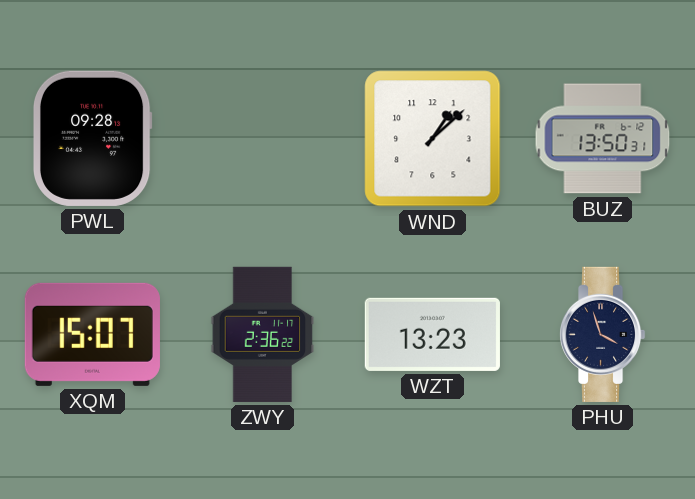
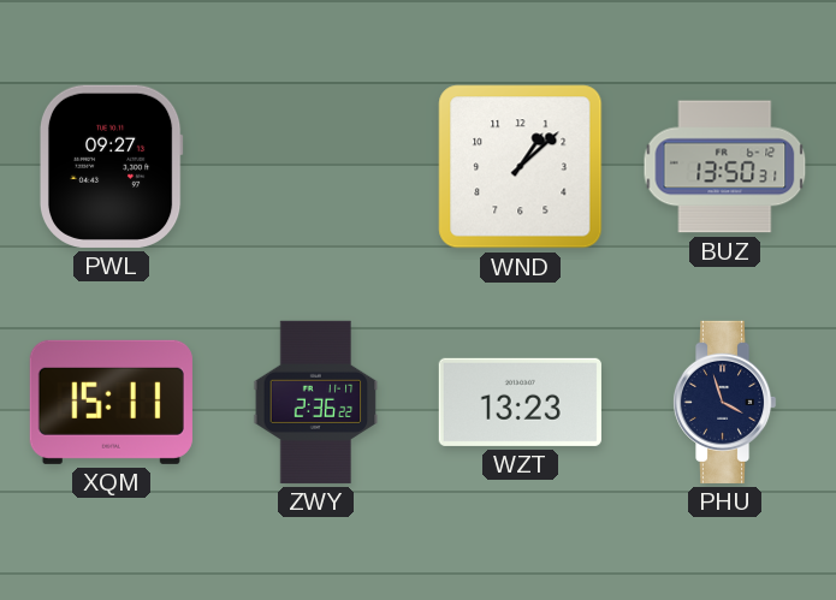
PWL: 09:28 -> 09:27
XQM: 15:07 -> 15:11
